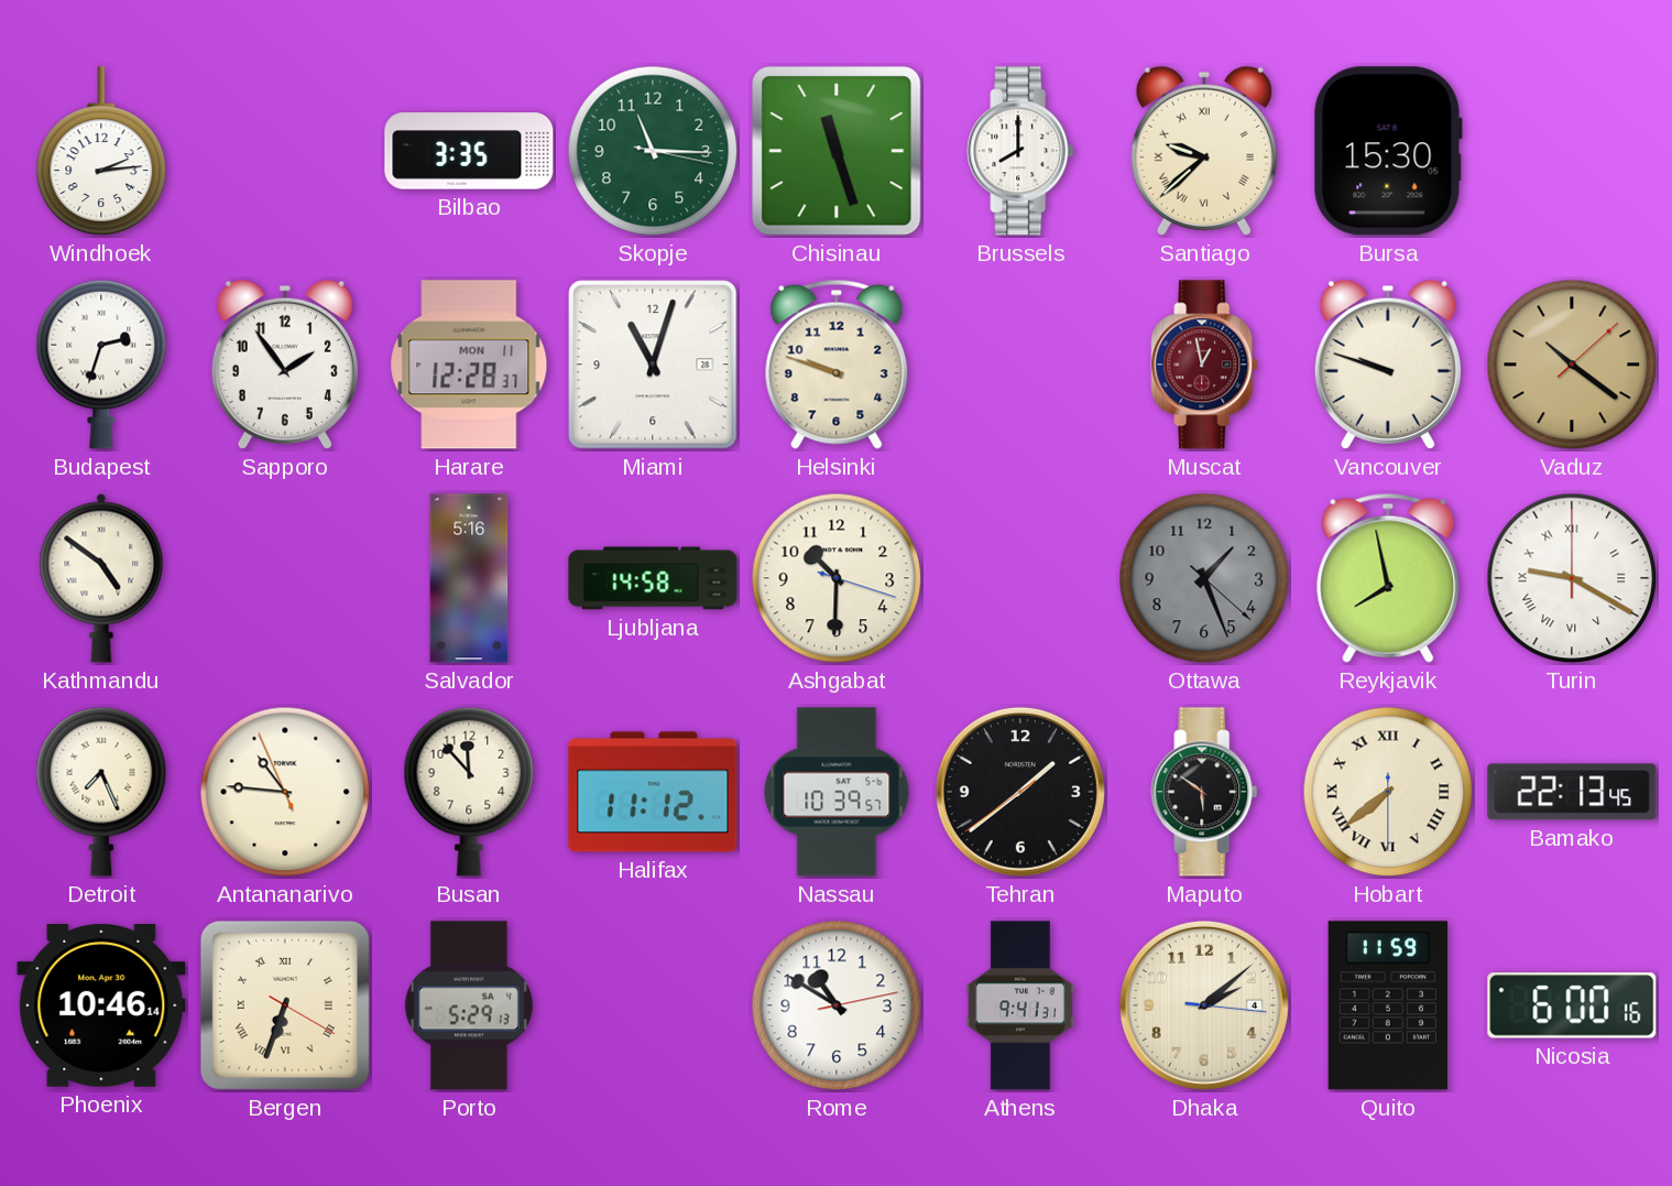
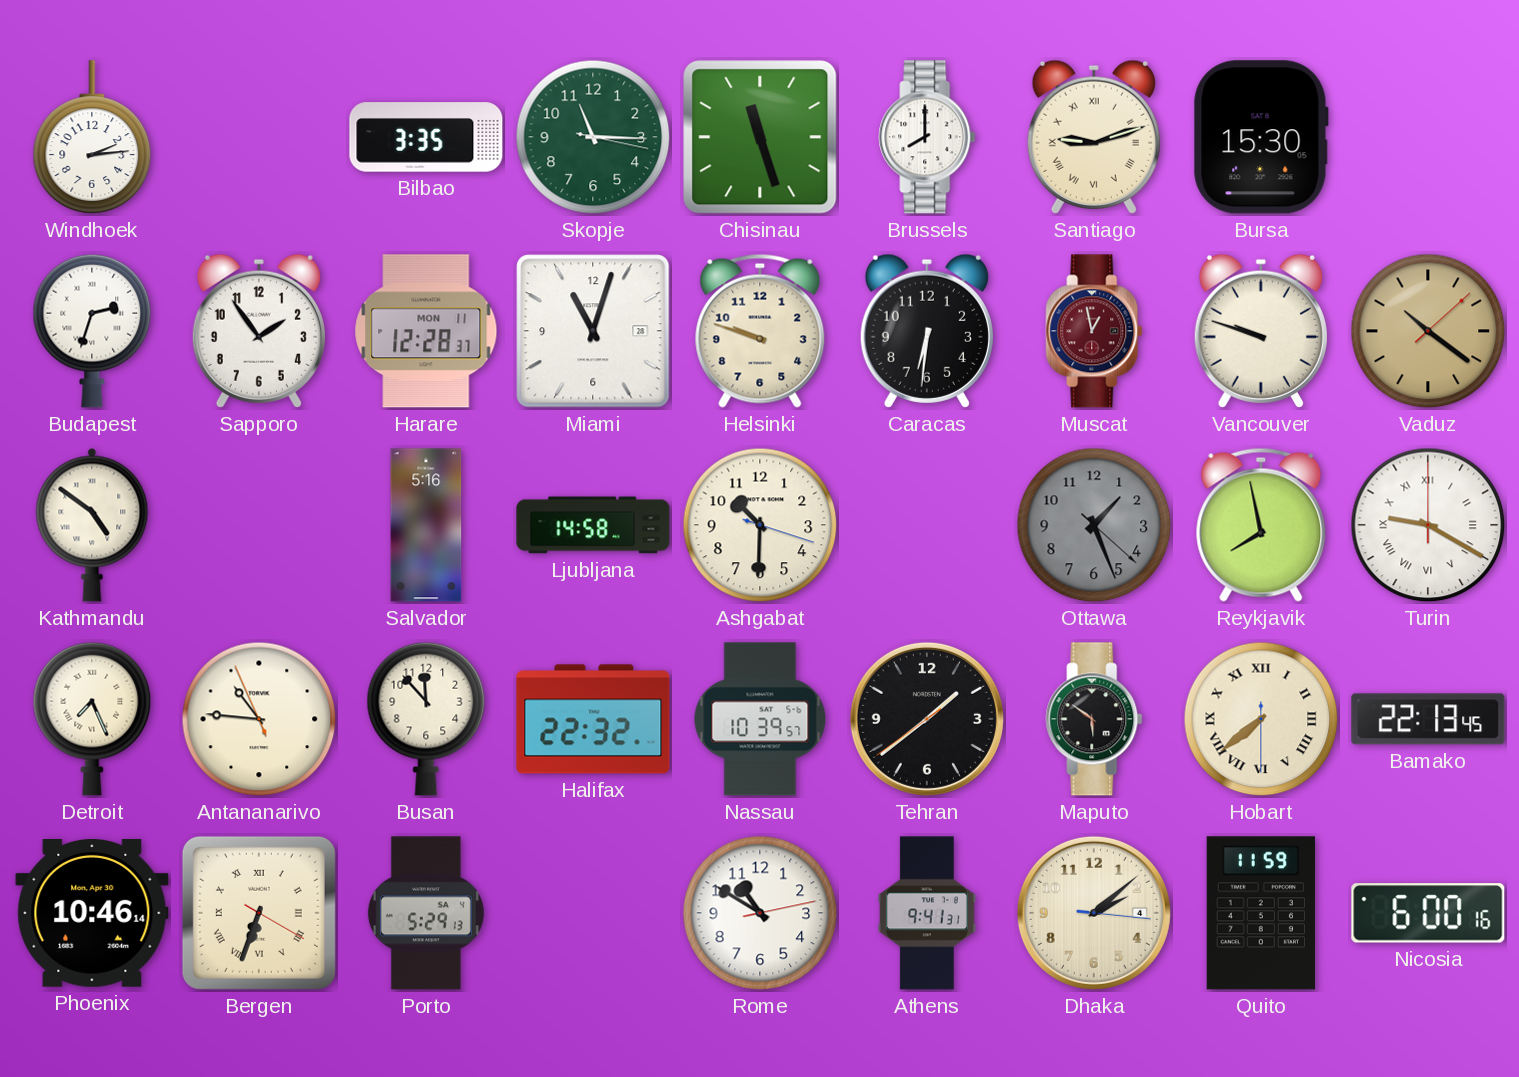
Santiago: 9:38 -> 9:12
Caracas: none -> 6:31
Halifax: 11:12 -> 22:32
